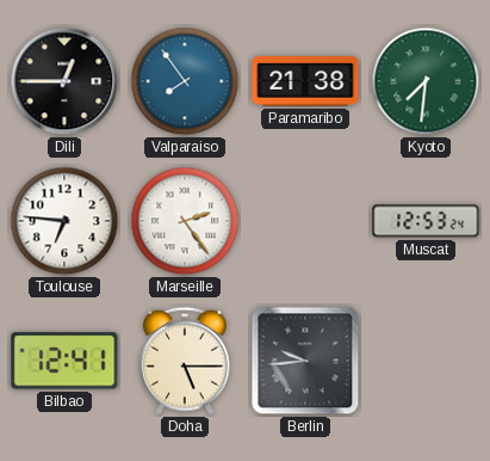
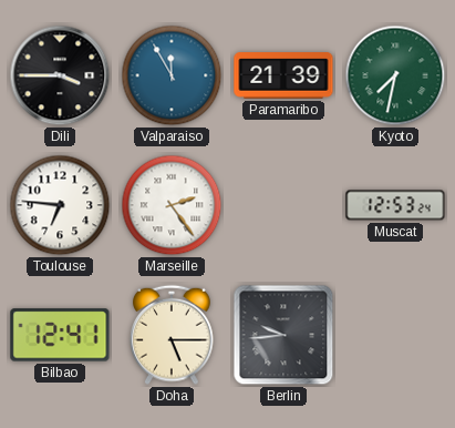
Dili: 12:45 -> 3:45
Valparaiso: 7:54 -> 11:55
Paramaribo: 21:38 -> 21:39
Kyoto: 7:31 -> 7:32
